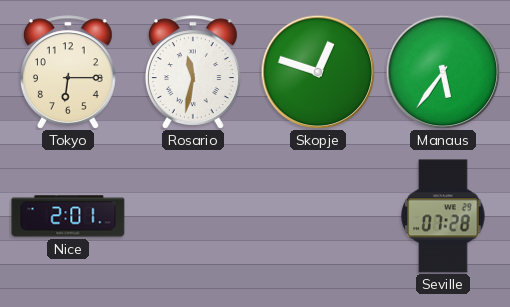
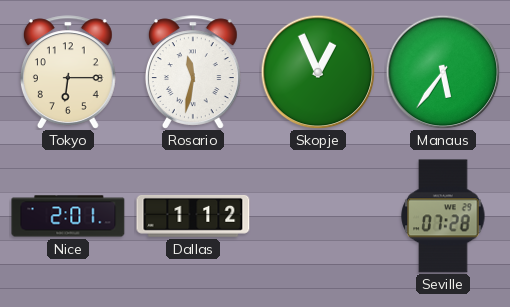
Skopje: 12:48 -> 12:56
Dallas: none -> 1:12
